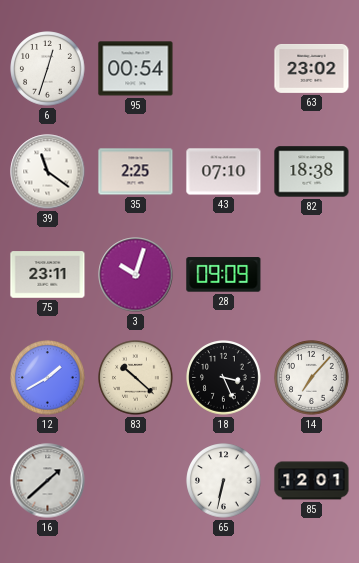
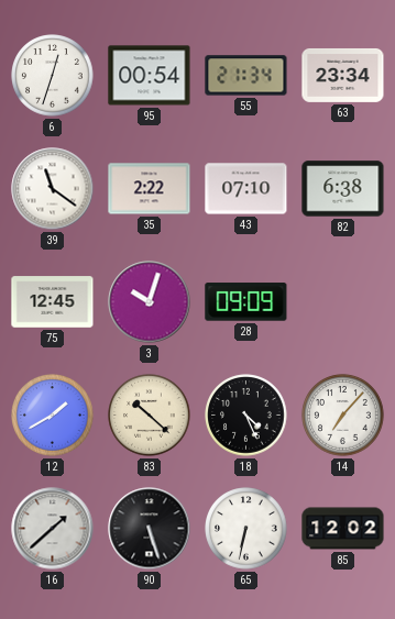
55: none -> 21:34
63: 23:02 -> 23:34
35: 2:25 -> 2:22
82: 18:38 -> 6:38
75: 23:11 -> 12:45
18: 3:26 -> 4:26
90: none -> 5:27
85: 12:01 -> 12:02
